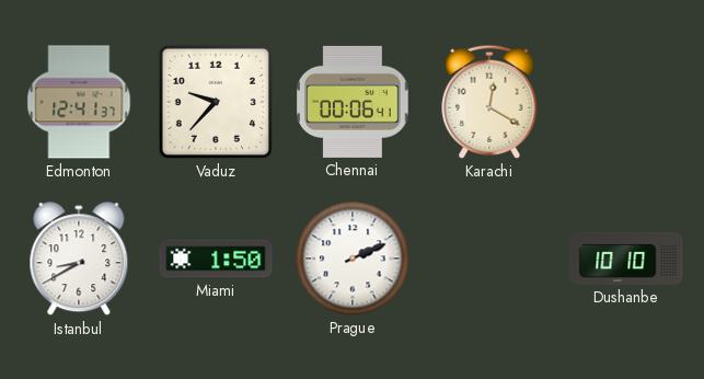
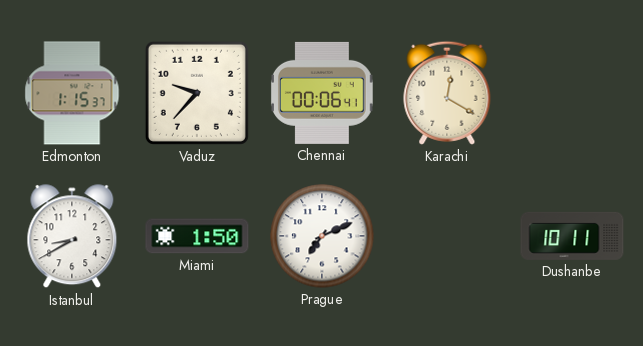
Edmonton: 12:41 -> 1:15
Prague: 2:11 -> 7:11
Dushanbe: 10:10 -> 10:11
